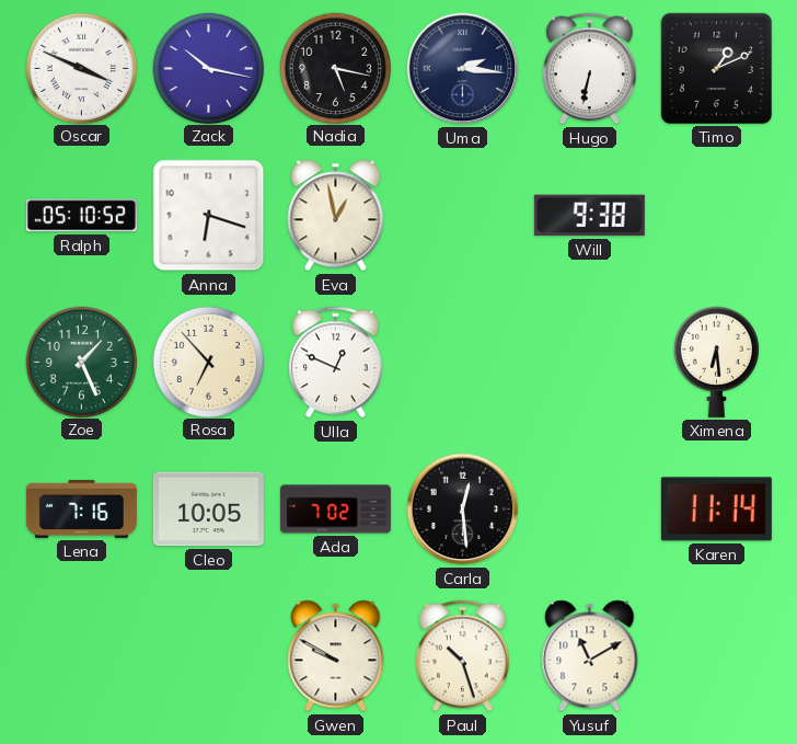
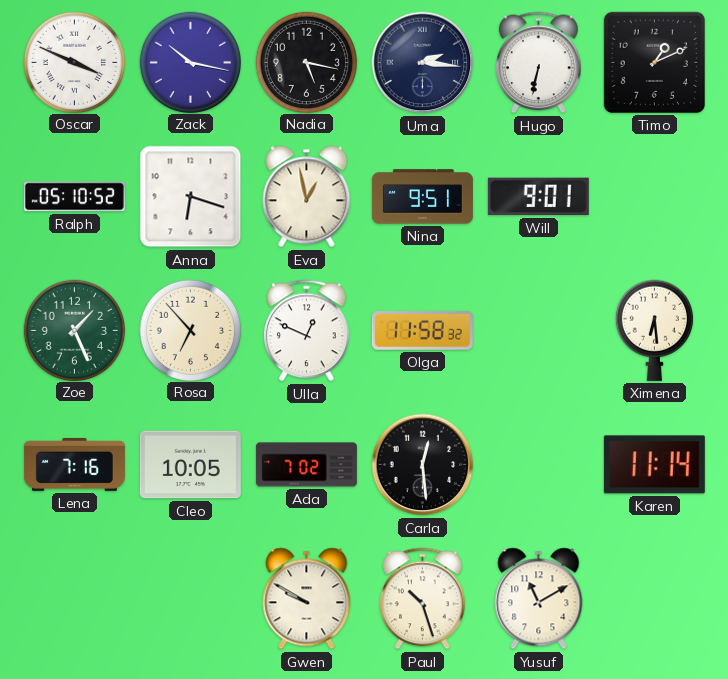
Nina: none -> 9:51
Will: 9:38 -> 9:01
Olga: none -> 11:58
